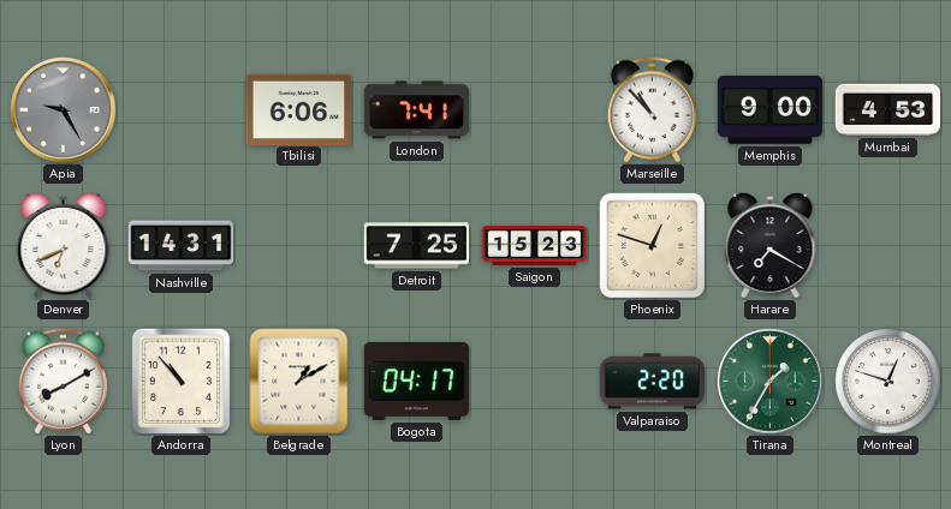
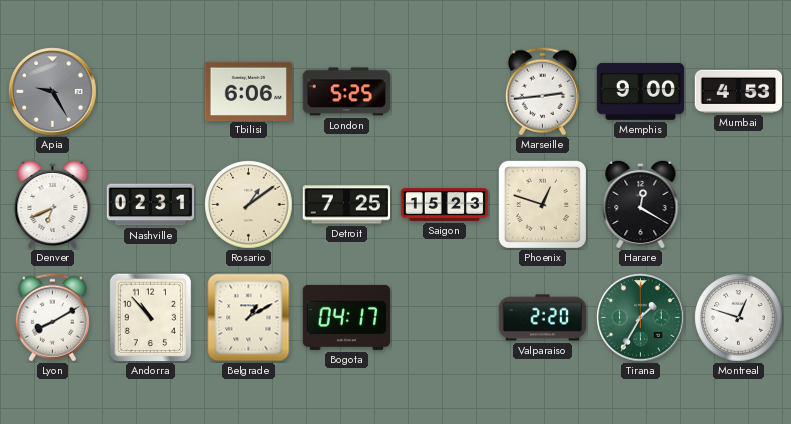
London: 7:41 -> 5:25
Marseille: 10:53 -> 2:44
Nashville: 14:31 -> 02:31
Rosario: none -> 1:09
Harare: 7:20 -> 12:20
